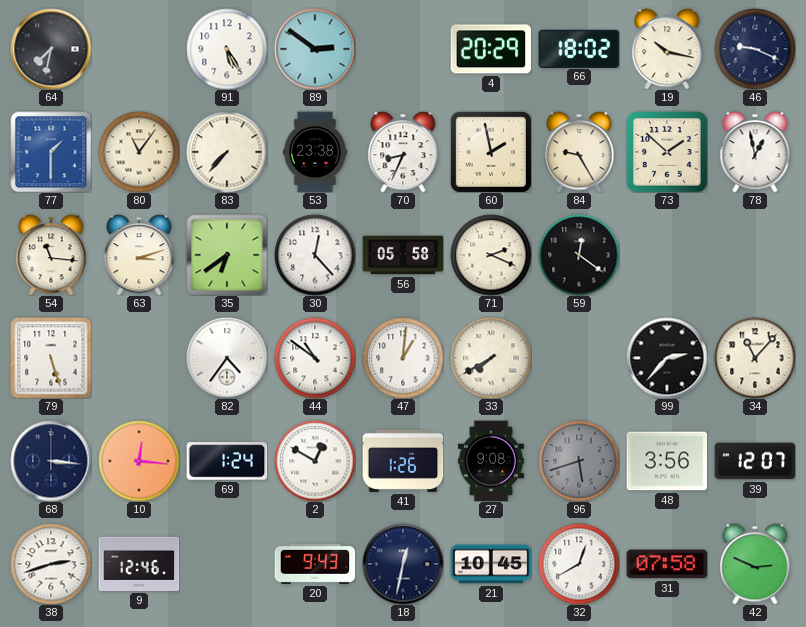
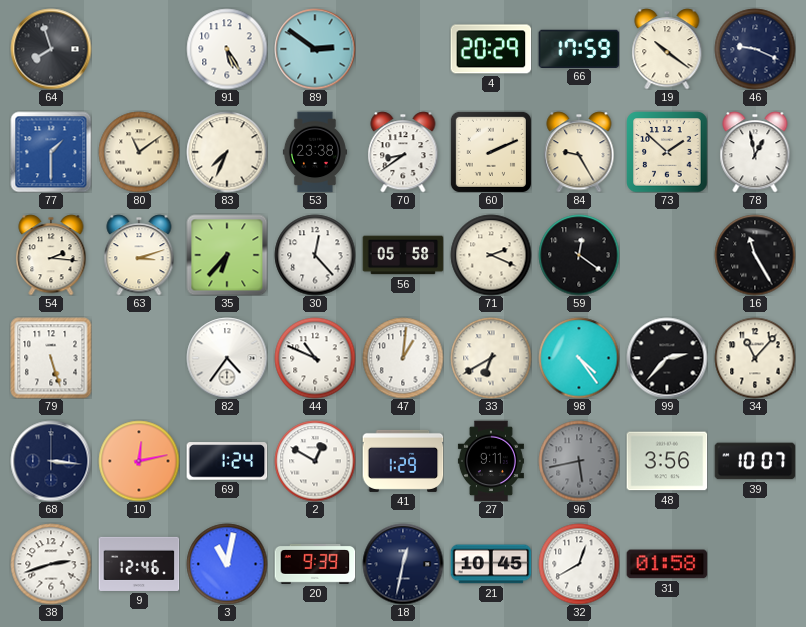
64: 7:32 -> 7:57
66: 18:02 -> 17:59
19: 10:17 -> 10:21
80: 11:06 -> 11:09
83: 7:37 -> 7:34
70: 8:34 -> 8:39
60: 1:58 -> 2:11
54: 11:16 -> 2:16
35: 6:39 -> 6:37
16: none -> 11:25
44: 10:51 -> 10:49
33: 7:40 -> 6:40
98: none -> 4:24
10: 12:16 -> 12:13
41: 1:26 -> 1:29
27: 9:08 -> 9:11
96: 5:42 -> 5:43
39: 12:07 -> 10:07
3: none -> 11:02
20: 9:43 -> 9:39
31: 07:58 -> 01:58
42: 2:49 -> none
